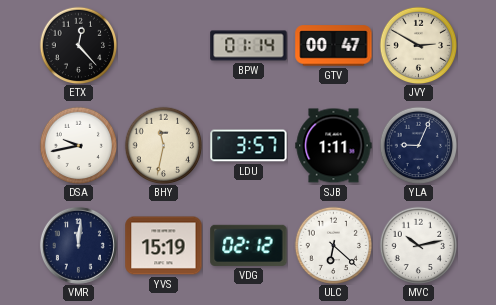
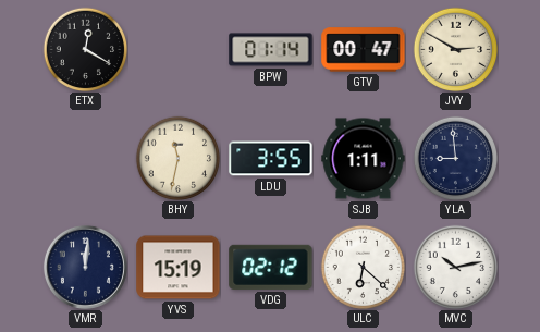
ETX: 12:23 -> 12:20
DSA: 9:43 -> none
LDU: 3:57 -> 3:55
YLA: 9:04 -> 8:59
